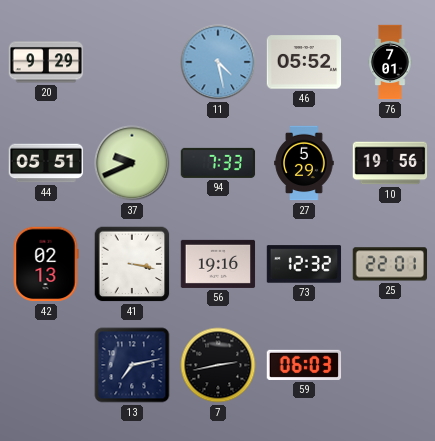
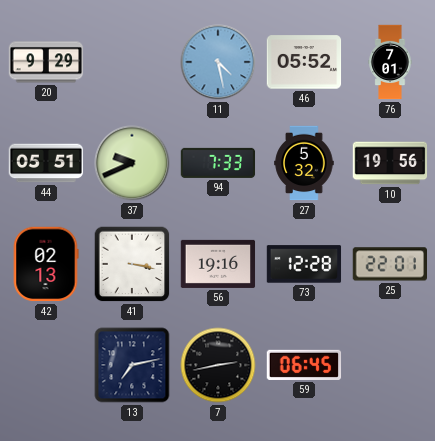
27: 5:29 -> 5:32
73: 12:32 -> 12:28
59: 06:03 -> 06:45
